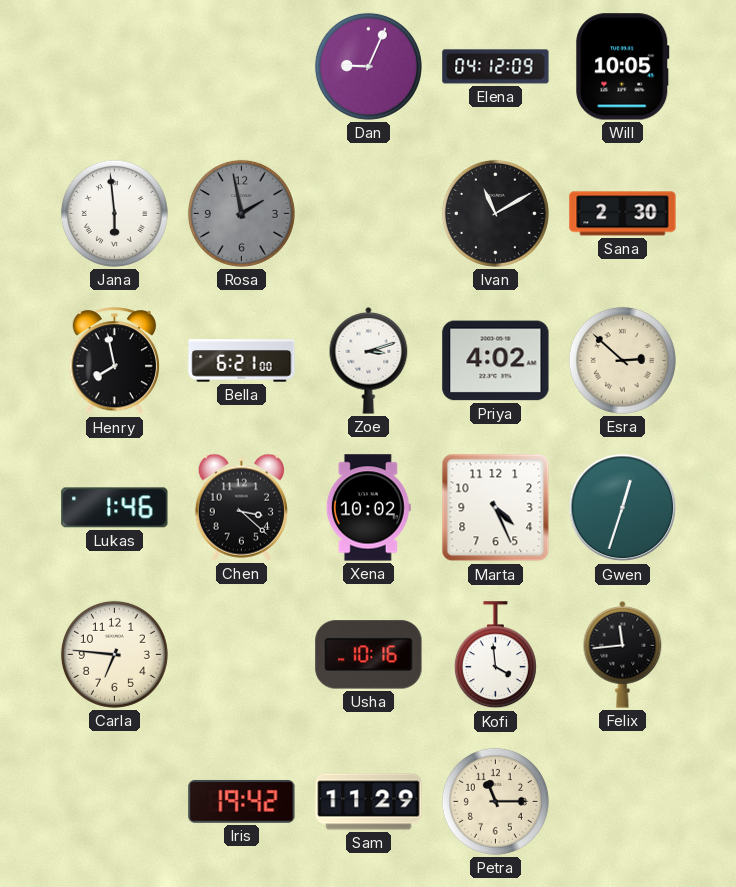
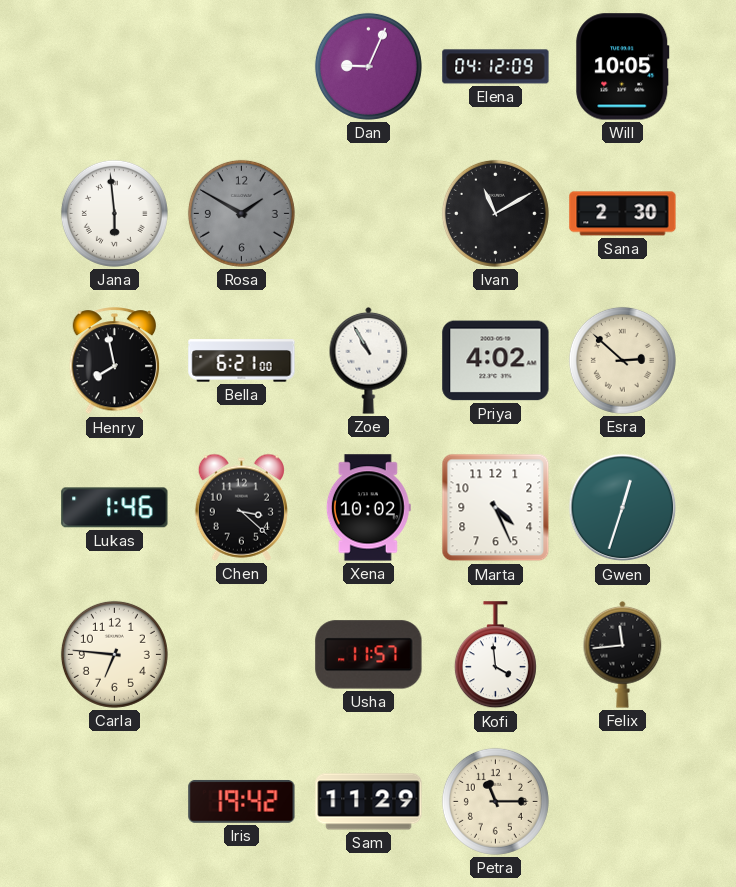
Rosa: 1:58 -> 1:50
Zoe: 3:12 -> 10:55
Usha: 10:16 -> 11:57
